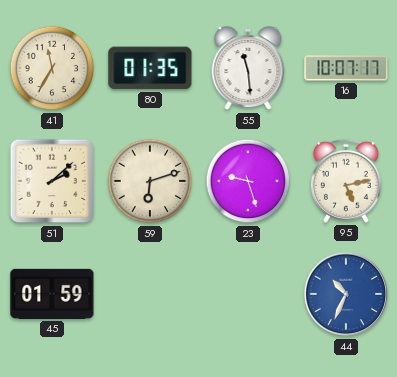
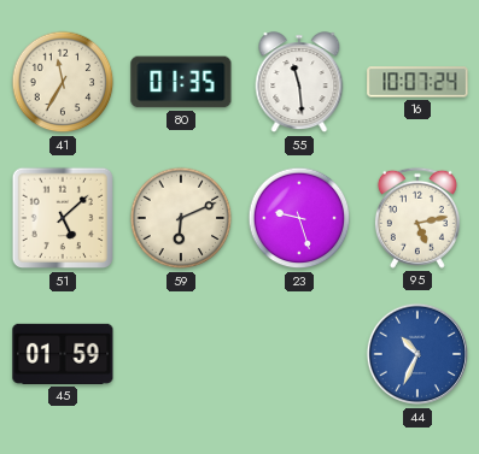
16: 10:07:17 -> 10:07:24
51: 2:08 -> 5:08
59: 6:12 -> 6:11
